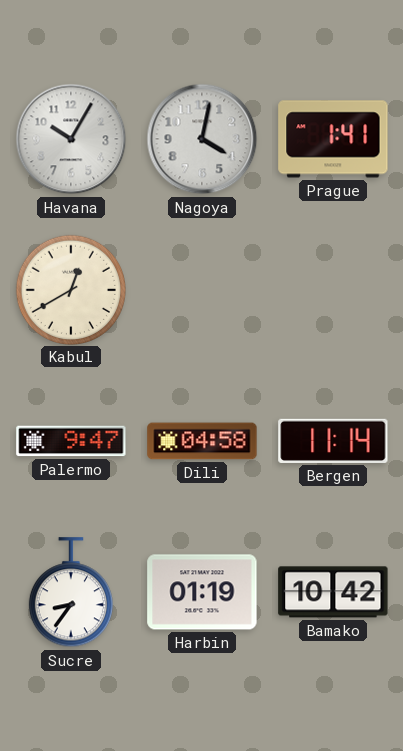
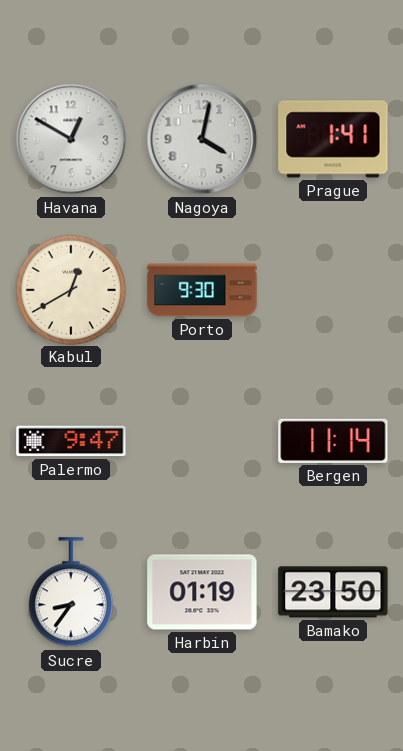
Havana: 10:05 -> 12:50
Porto: none -> 9:30
Dili: 04:58 -> none
Bamako: 10:42 -> 23:50
